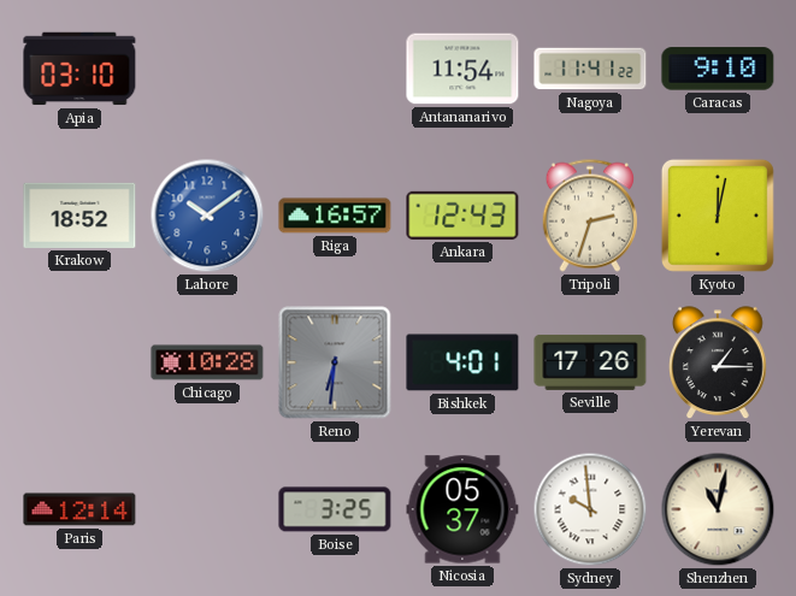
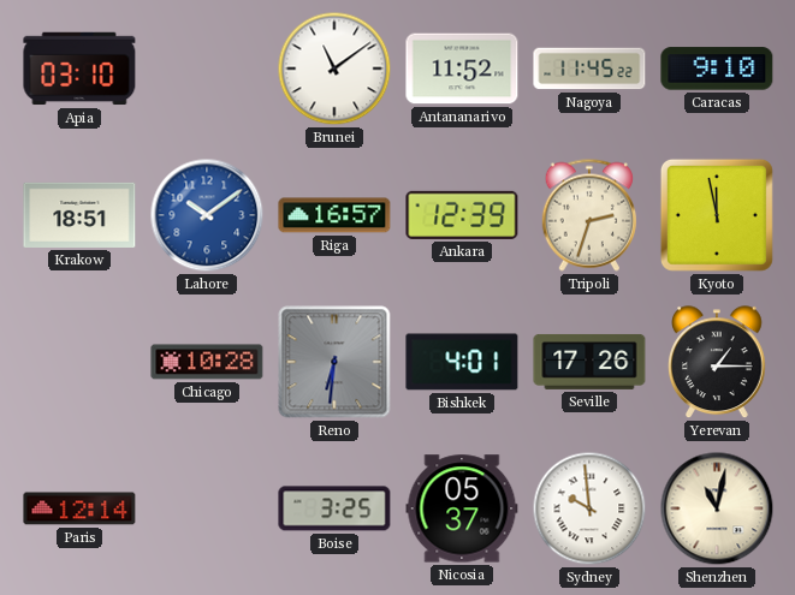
Brunei: none -> 11:09
Antananarivo: 11:54 -> 11:52
Nagoya: 11:41 -> 11:45
Krakow: 18:52 -> 18:51
Ankara: 12:43 -> 12:39
Kyoto: 12:02 -> 11:58
